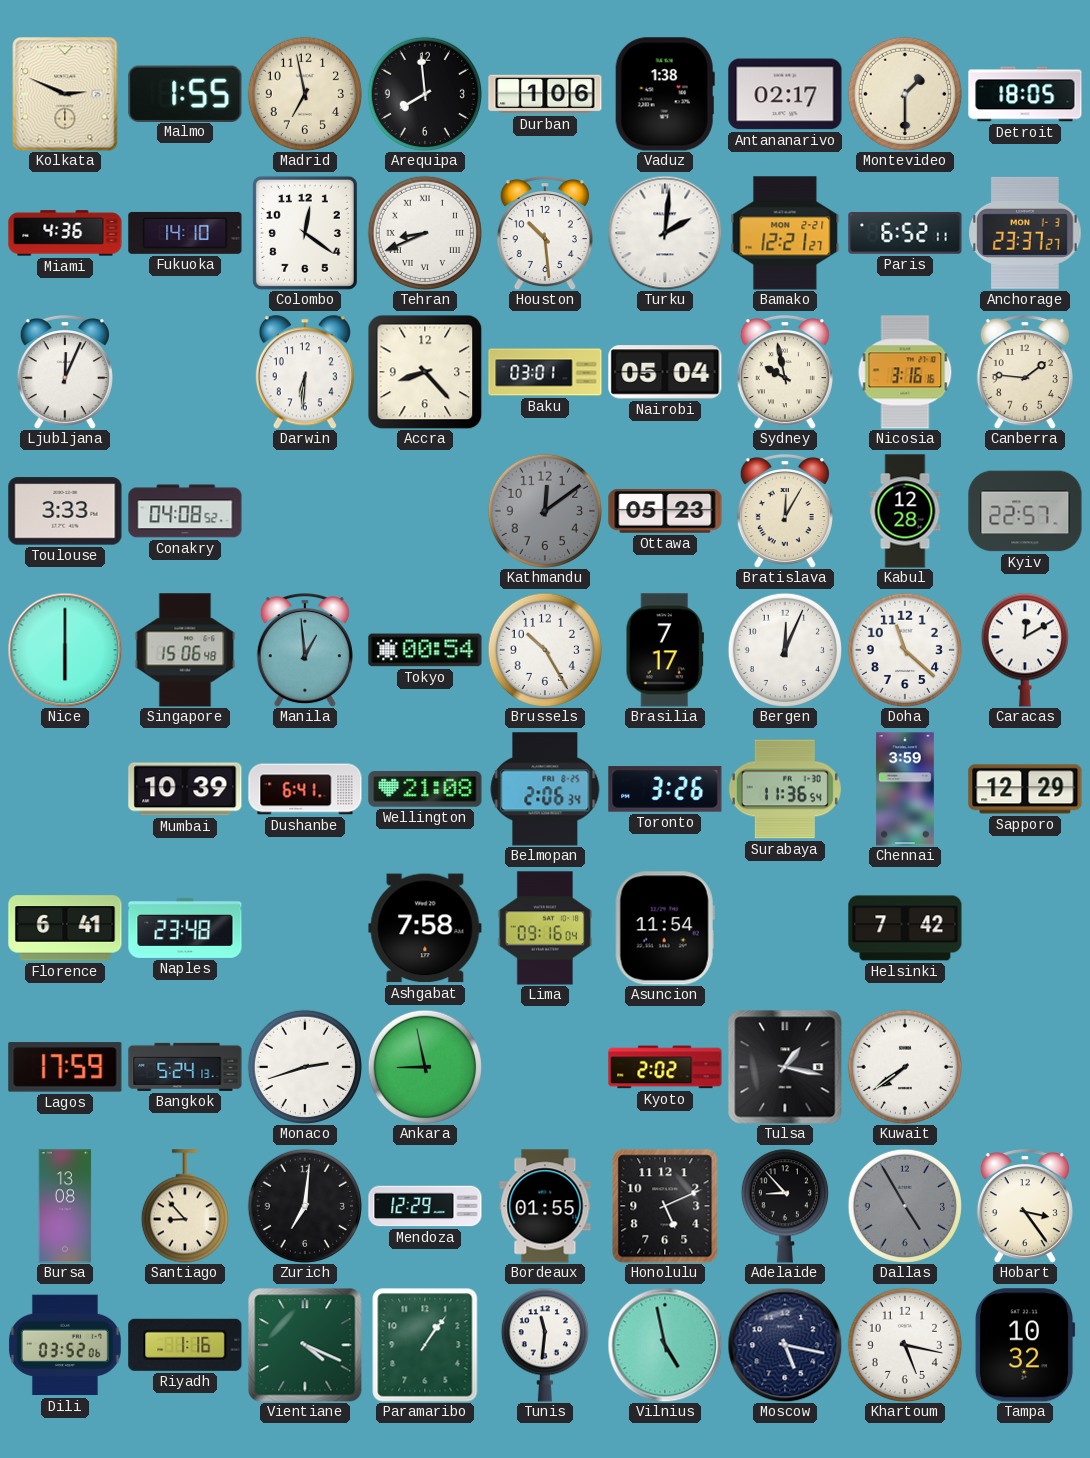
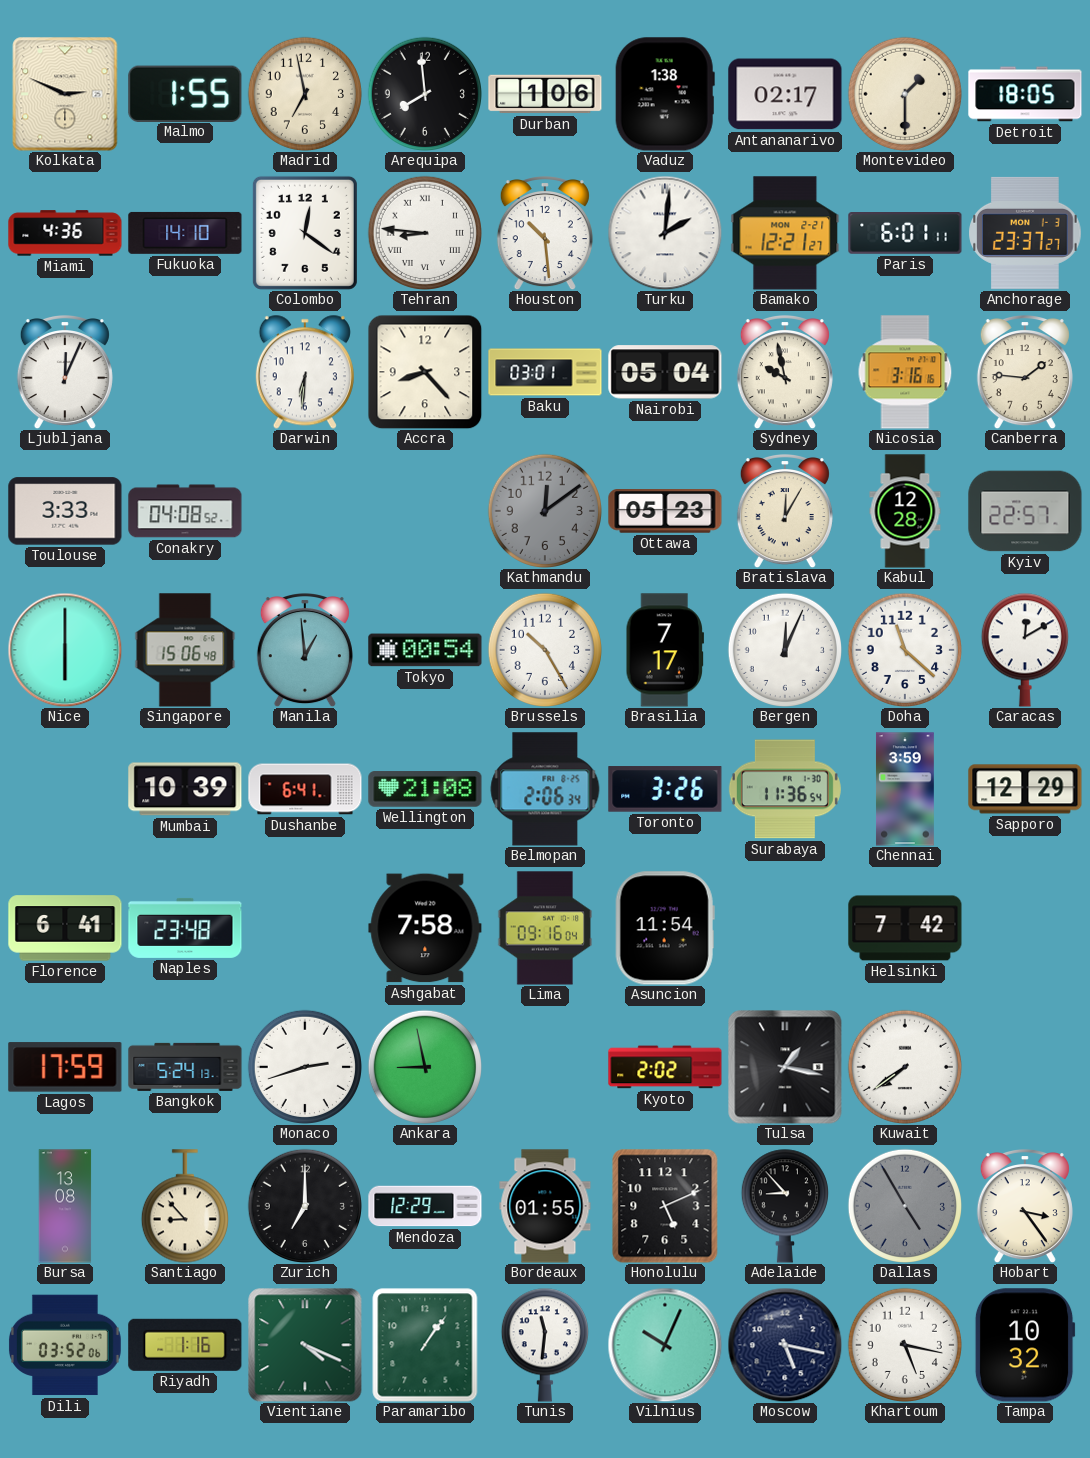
Tehran: 8:41 -> 8:46
Paris: 6:52 -> 6:01
Zurich: 7:01 -> 7:00
Vilnius: 4:58 -> 10:04
